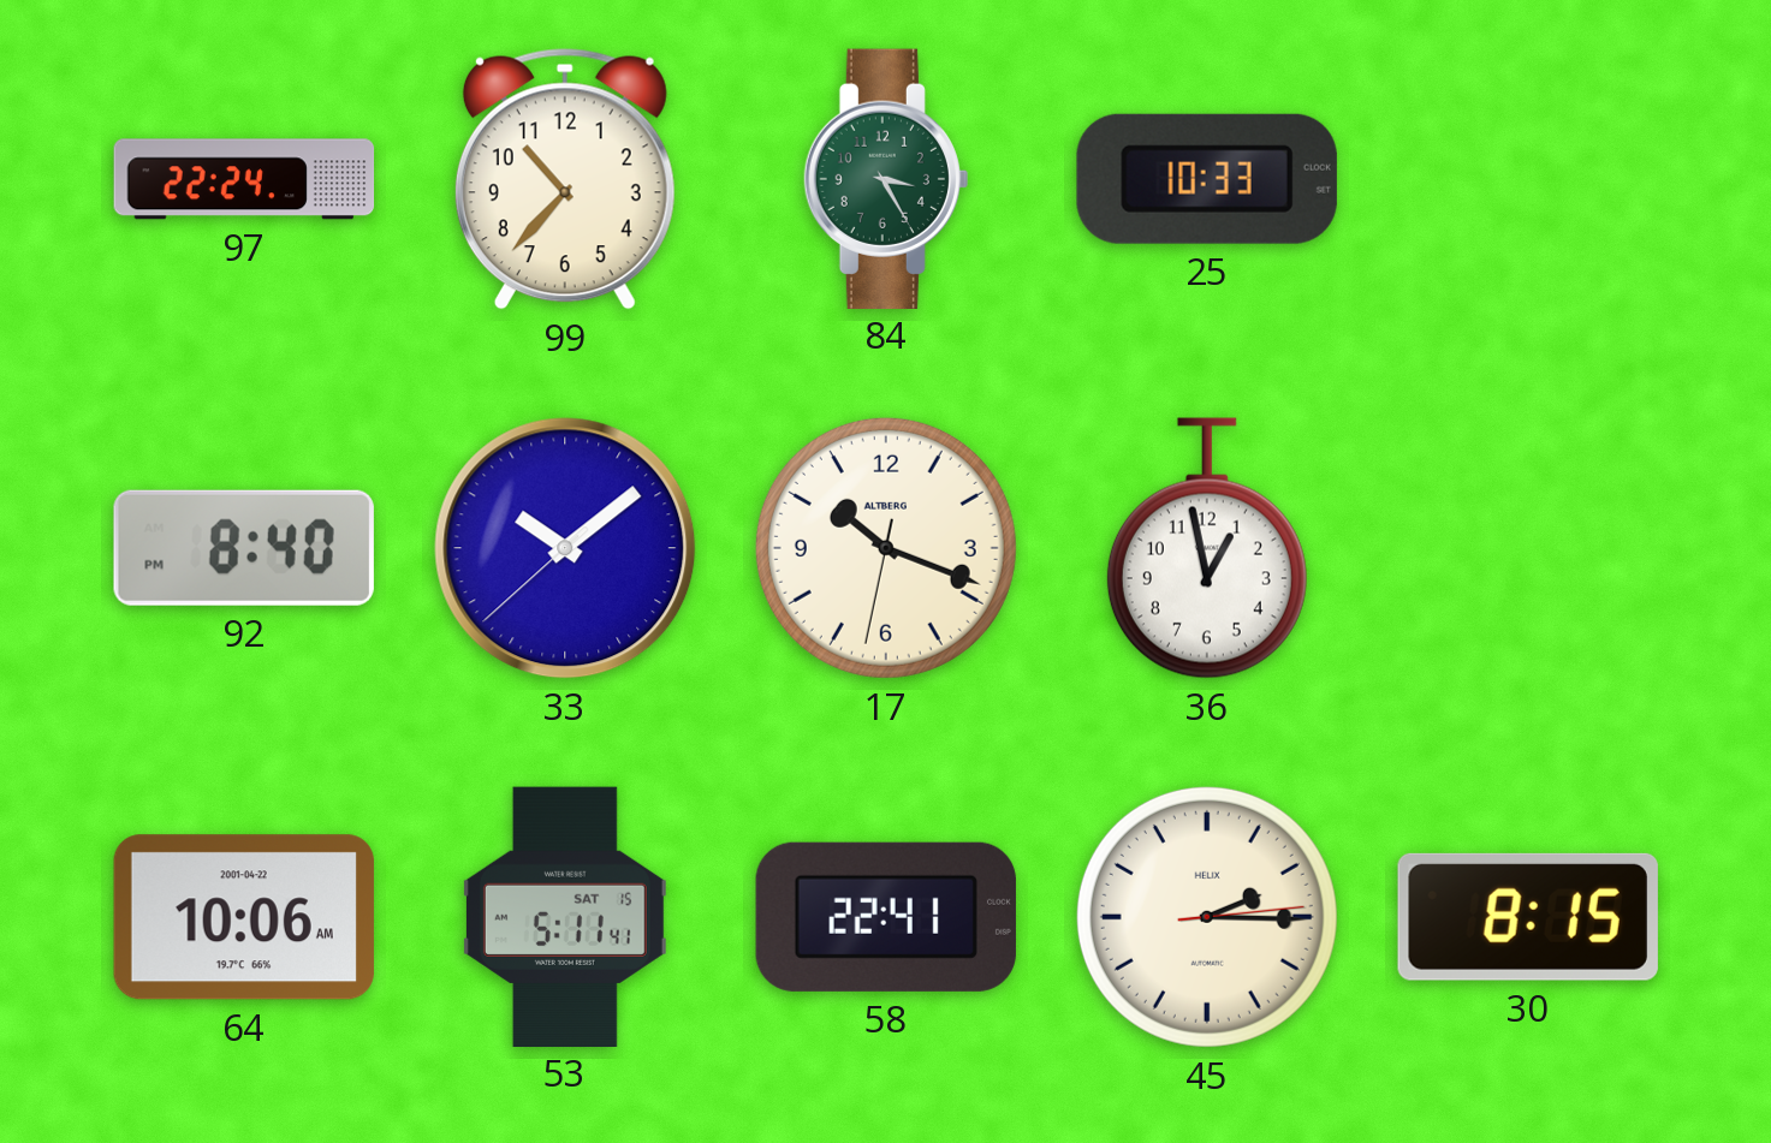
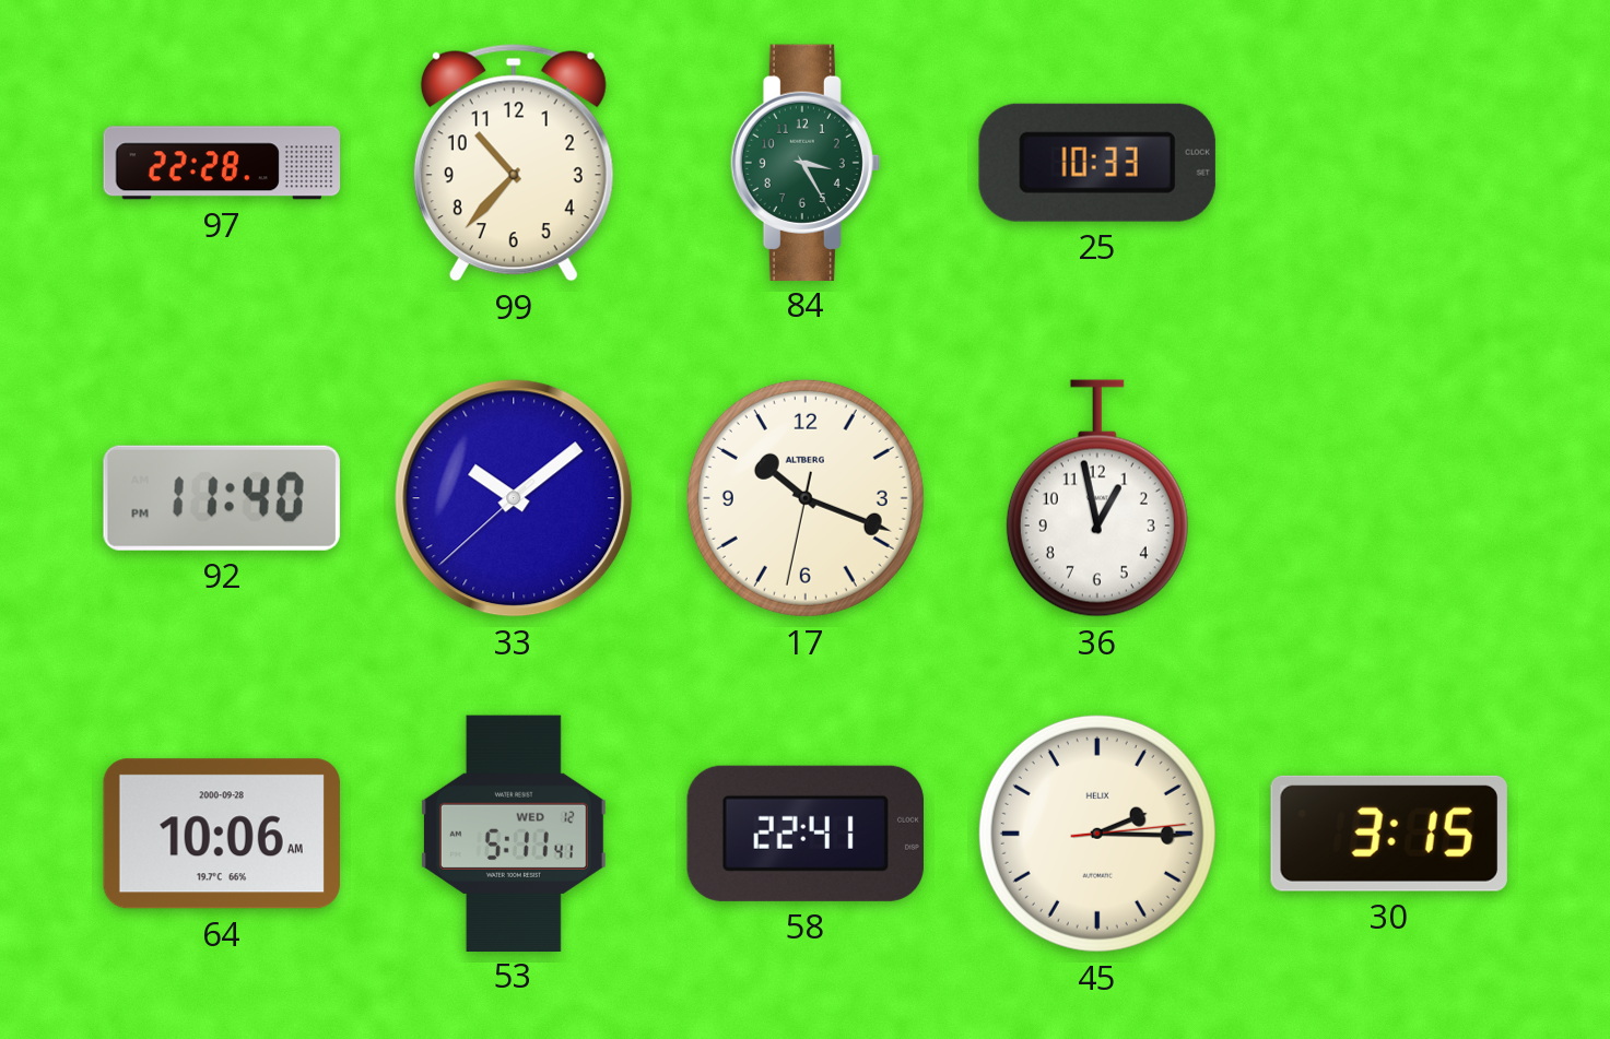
97: 22:24 -> 22:28
92: 8:40 -> 11:40
64 date: 2001-04-22 -> 2000-09-28
53 date: SAT 15 -> WED 12
30: 8:15 -> 3:15
